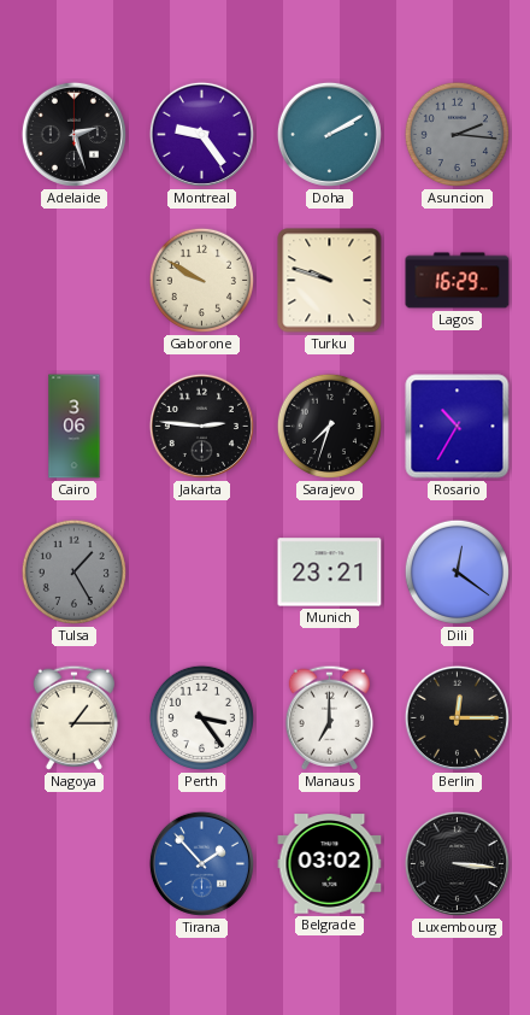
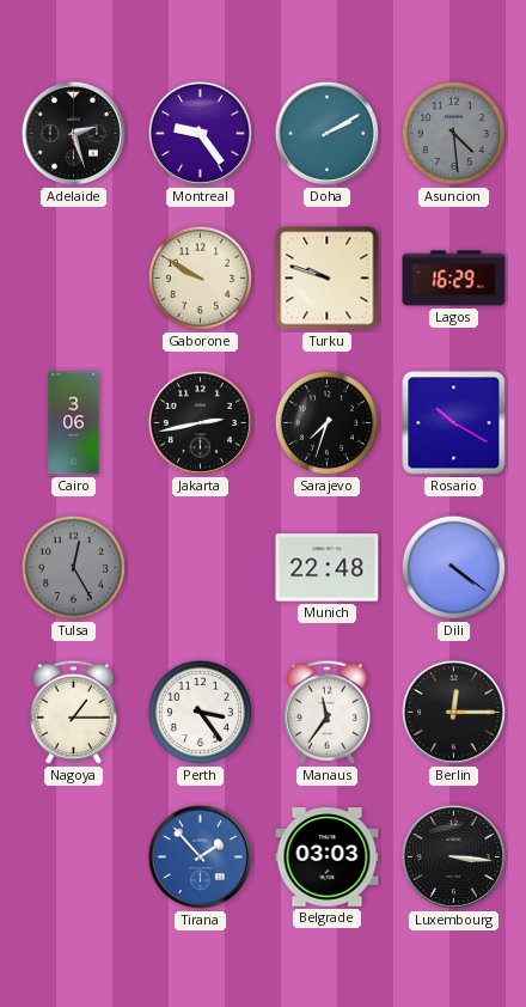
Asuncion: 2:16 -> 4:29
Jakarta: 2:46 -> 2:43
Rosario: 10:35 -> 10:20
Tulsa: 1:25 -> 12:25
Munich: 23:21 -> 22:48
Dili: 12:21 -> 4:21
Manaus: 7:00 -> 11:36
Belgrade: 03:02 -> 03:03
